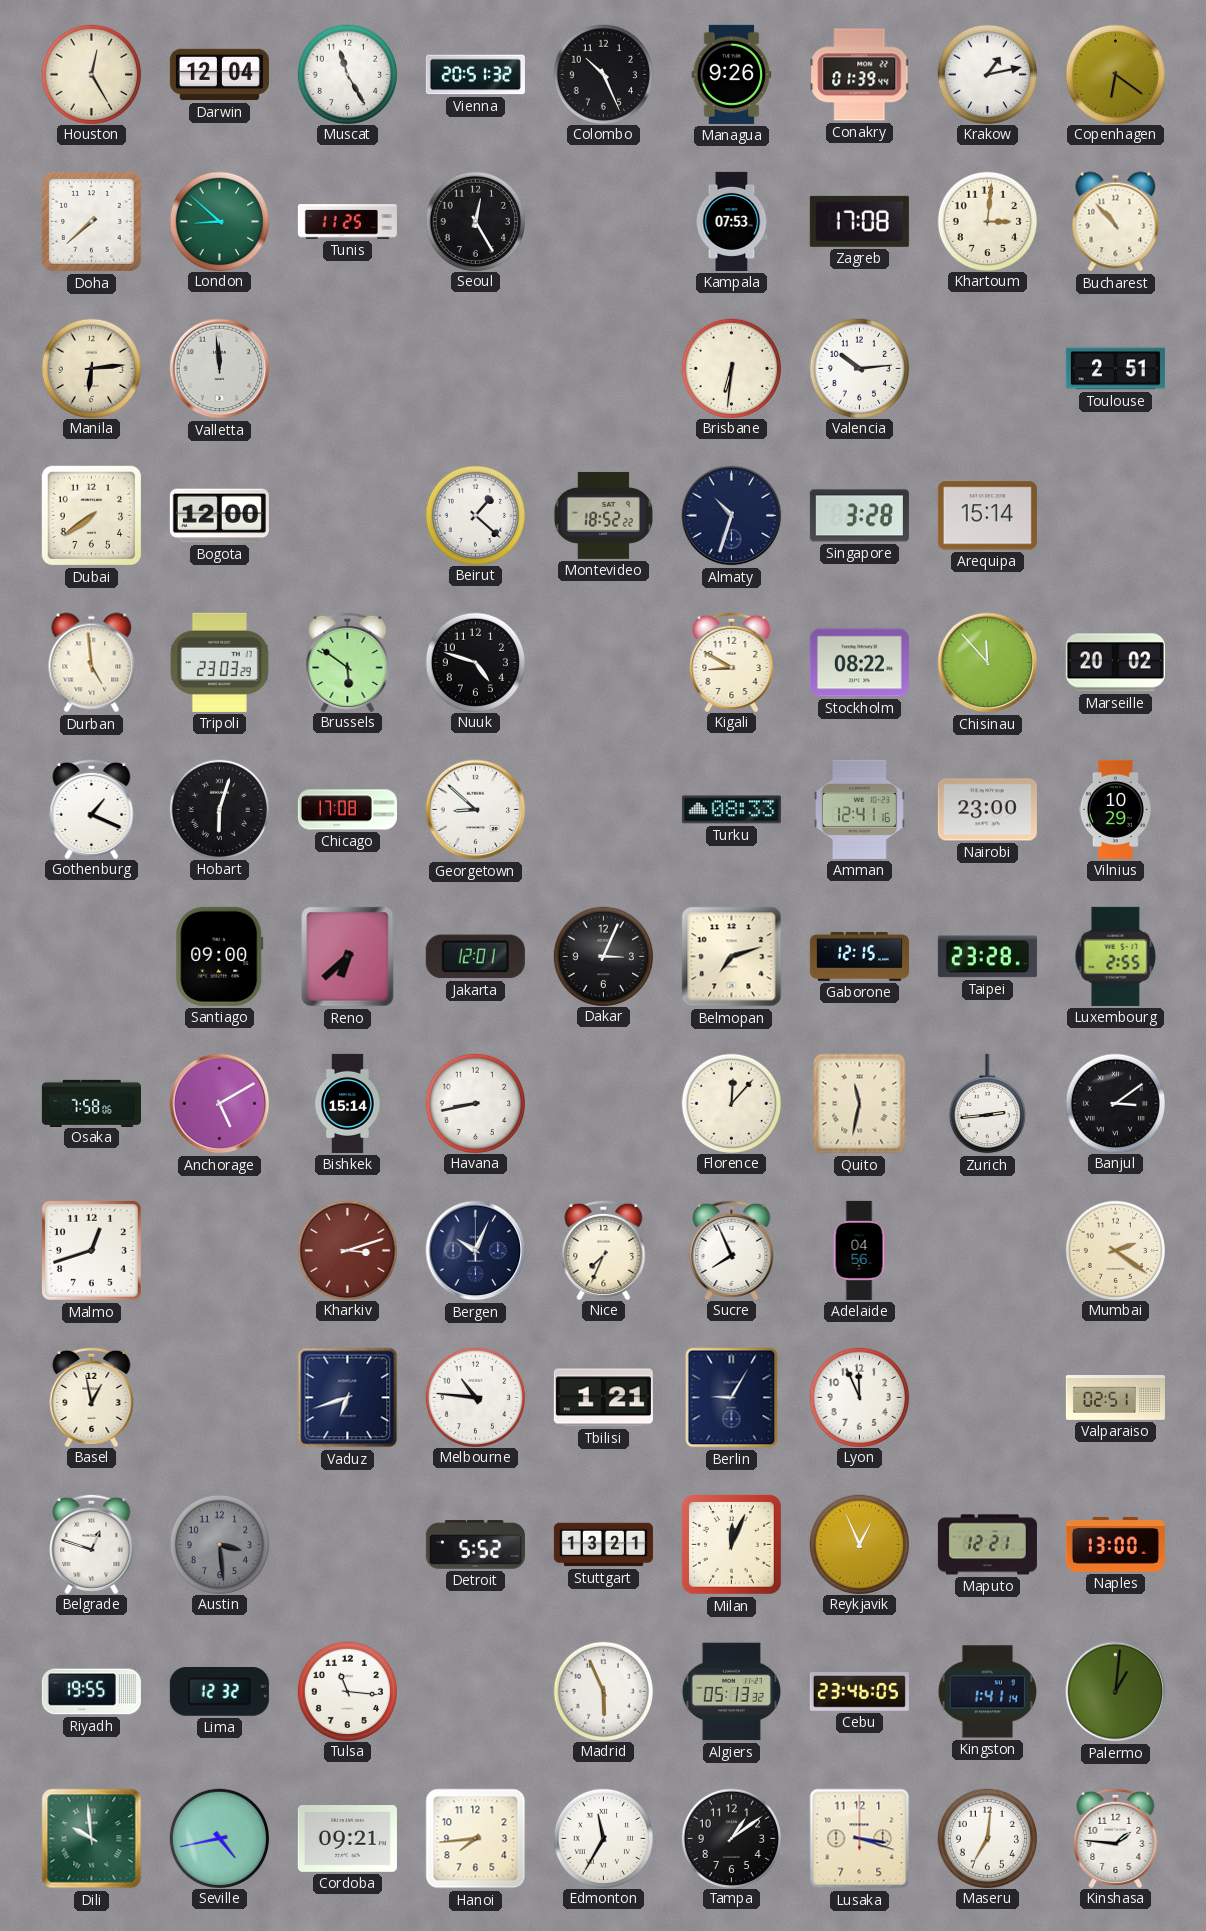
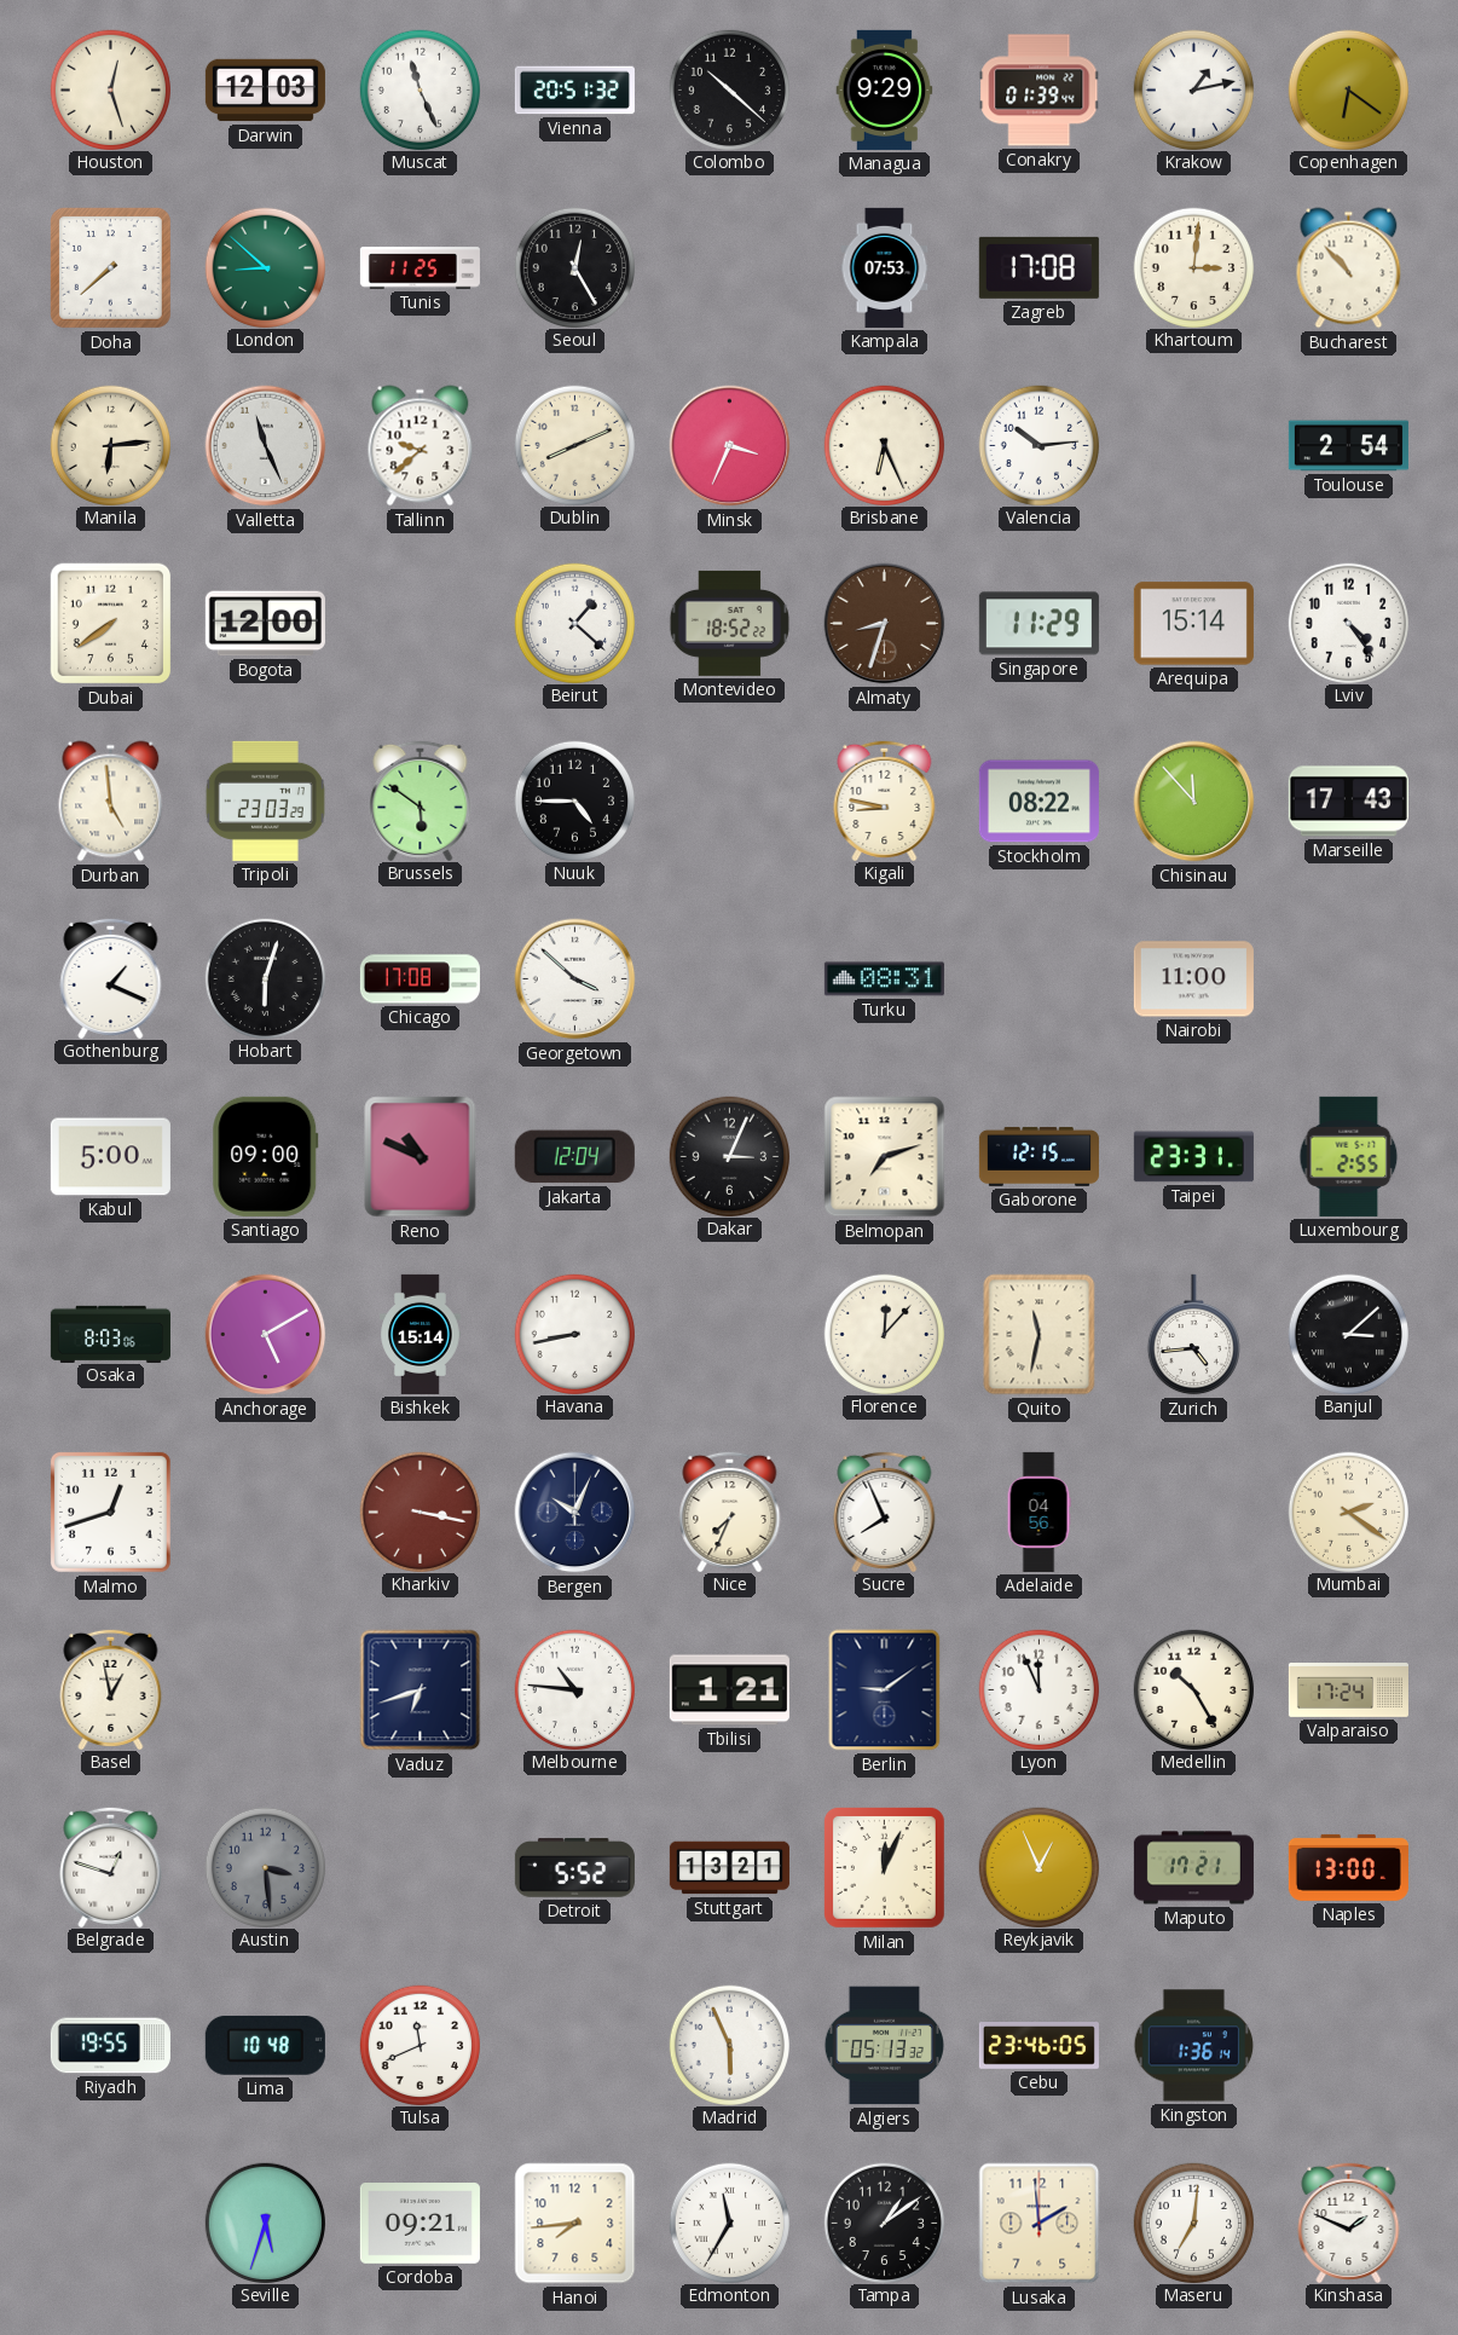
Houston: 12:25 -> 12:27
Darwin: 12:04 -> 12:03
Muscat: 11:25 -> 11:26
Colombo: 10:26 -> 10:22
Managua: 9:26 -> 9:29
Valletta: 11:59 -> 11:26
Tallinn: none -> 9:38
Dublin: none -> 8:11
Minsk: none -> 3:34
Brisbane: 6:31 -> 6:26
Toulouse: 2:51 -> 2:54
Almaty: 10:33 -> 8:33
Almaty dial: navy -> brown
Singapore: 3:28 -> 11:29
Lviv: none -> 4:24
Nuuk: 4:48 -> 4:45
Kigali: 8:50 -> 8:47
Marseille: 20:02 -> 17:43
Georgetown: 8:52 -> 3:52
Turku: 08:33 -> 08:31
Amman: 12:41 -> none
Nairobi: 23:00 -> 11:00
Vilnius: 10:29 -> none
Kabul: none -> 5:00
Reno: 6:38 -> 10:49
Jakarta: 12:01 -> 12:04
Taipei: 23:28 -> 23:31
Osaka: 7:58 -> 8:03
Zurich: 2:44 -> 4:44
Banjul: 3:09 -> 3:08
Kharkiv: 3:12 -> 3:17
Berlin: 9:05 -> 9:09
Medellin: none -> 10:25
Valparaiso: 02:51 -> 17:24
Maputo: 12:21 -> 17:21
Lima: 12:32 -> 10:48
Tulsa: 11:16 -> 11:41
Kingston: 1:41 -> 1:36
Palermo: 1:01 -> none
Dili: 9:59 -> none
Seville: 4:43 -> 5:33
Lusaka: 3:18 -> 1:59
Kinshasa: 1:46 -> 1:49
